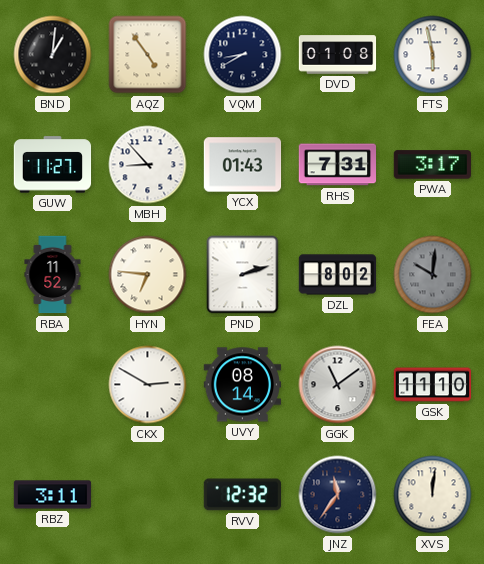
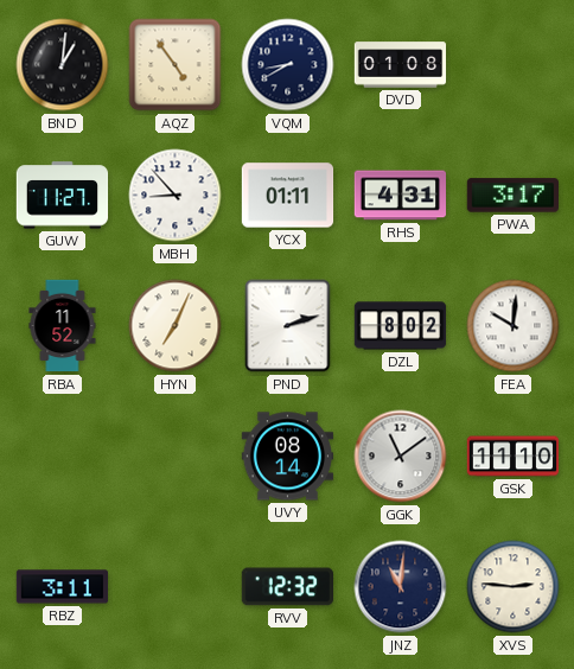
FTS: 5:58 -> none
YCX: 01:43 -> 01:11
RHS: 7:31 -> 4:31
HYN: 6:46 -> 7:04
FEA dial: grey -> white
CKX: 2:50 -> none
JNZ: 11:36 -> 11:01
XVS: 12:01 -> 2:46
